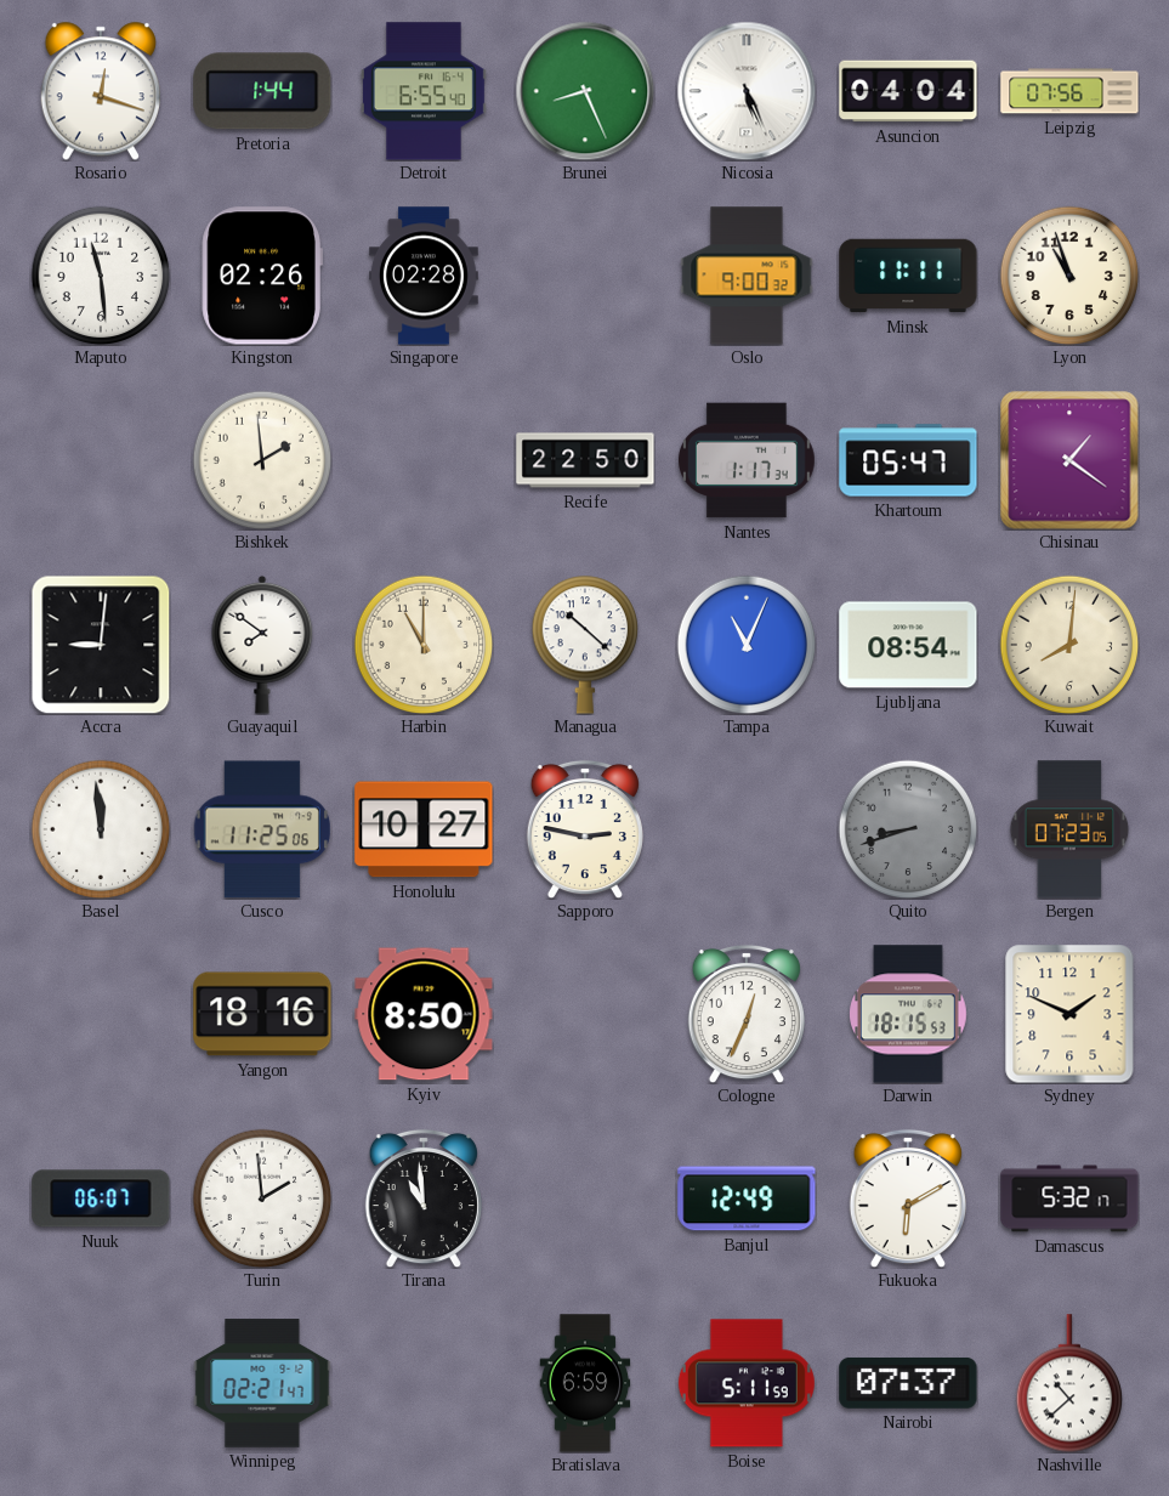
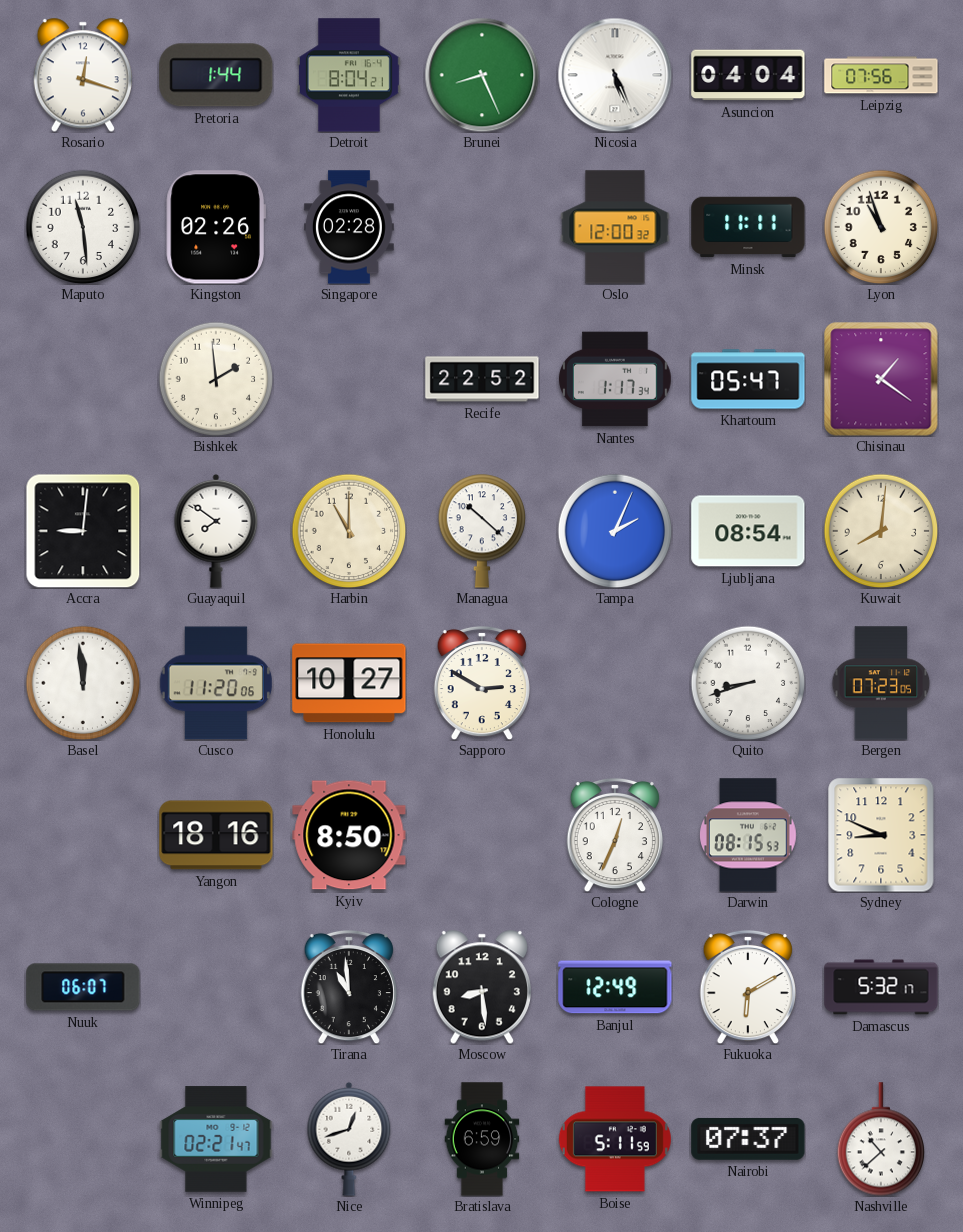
Detroit: 6:55 -> 8:04
Oslo: 9:00 -> 12:00
Recife: 22:50 -> 22:52
Tampa: 11:04 -> 2:04
Cusco: 11:25 -> 11:20
Sapporo: 2:47 -> 2:50
Quito dial: grey -> white
Darwin: 18:15 -> 08:15
Sydney: 1:49 -> 8:49
Turin: 1:59 -> none
Moscow: none -> 8:29
Nice: none -> 12:42
